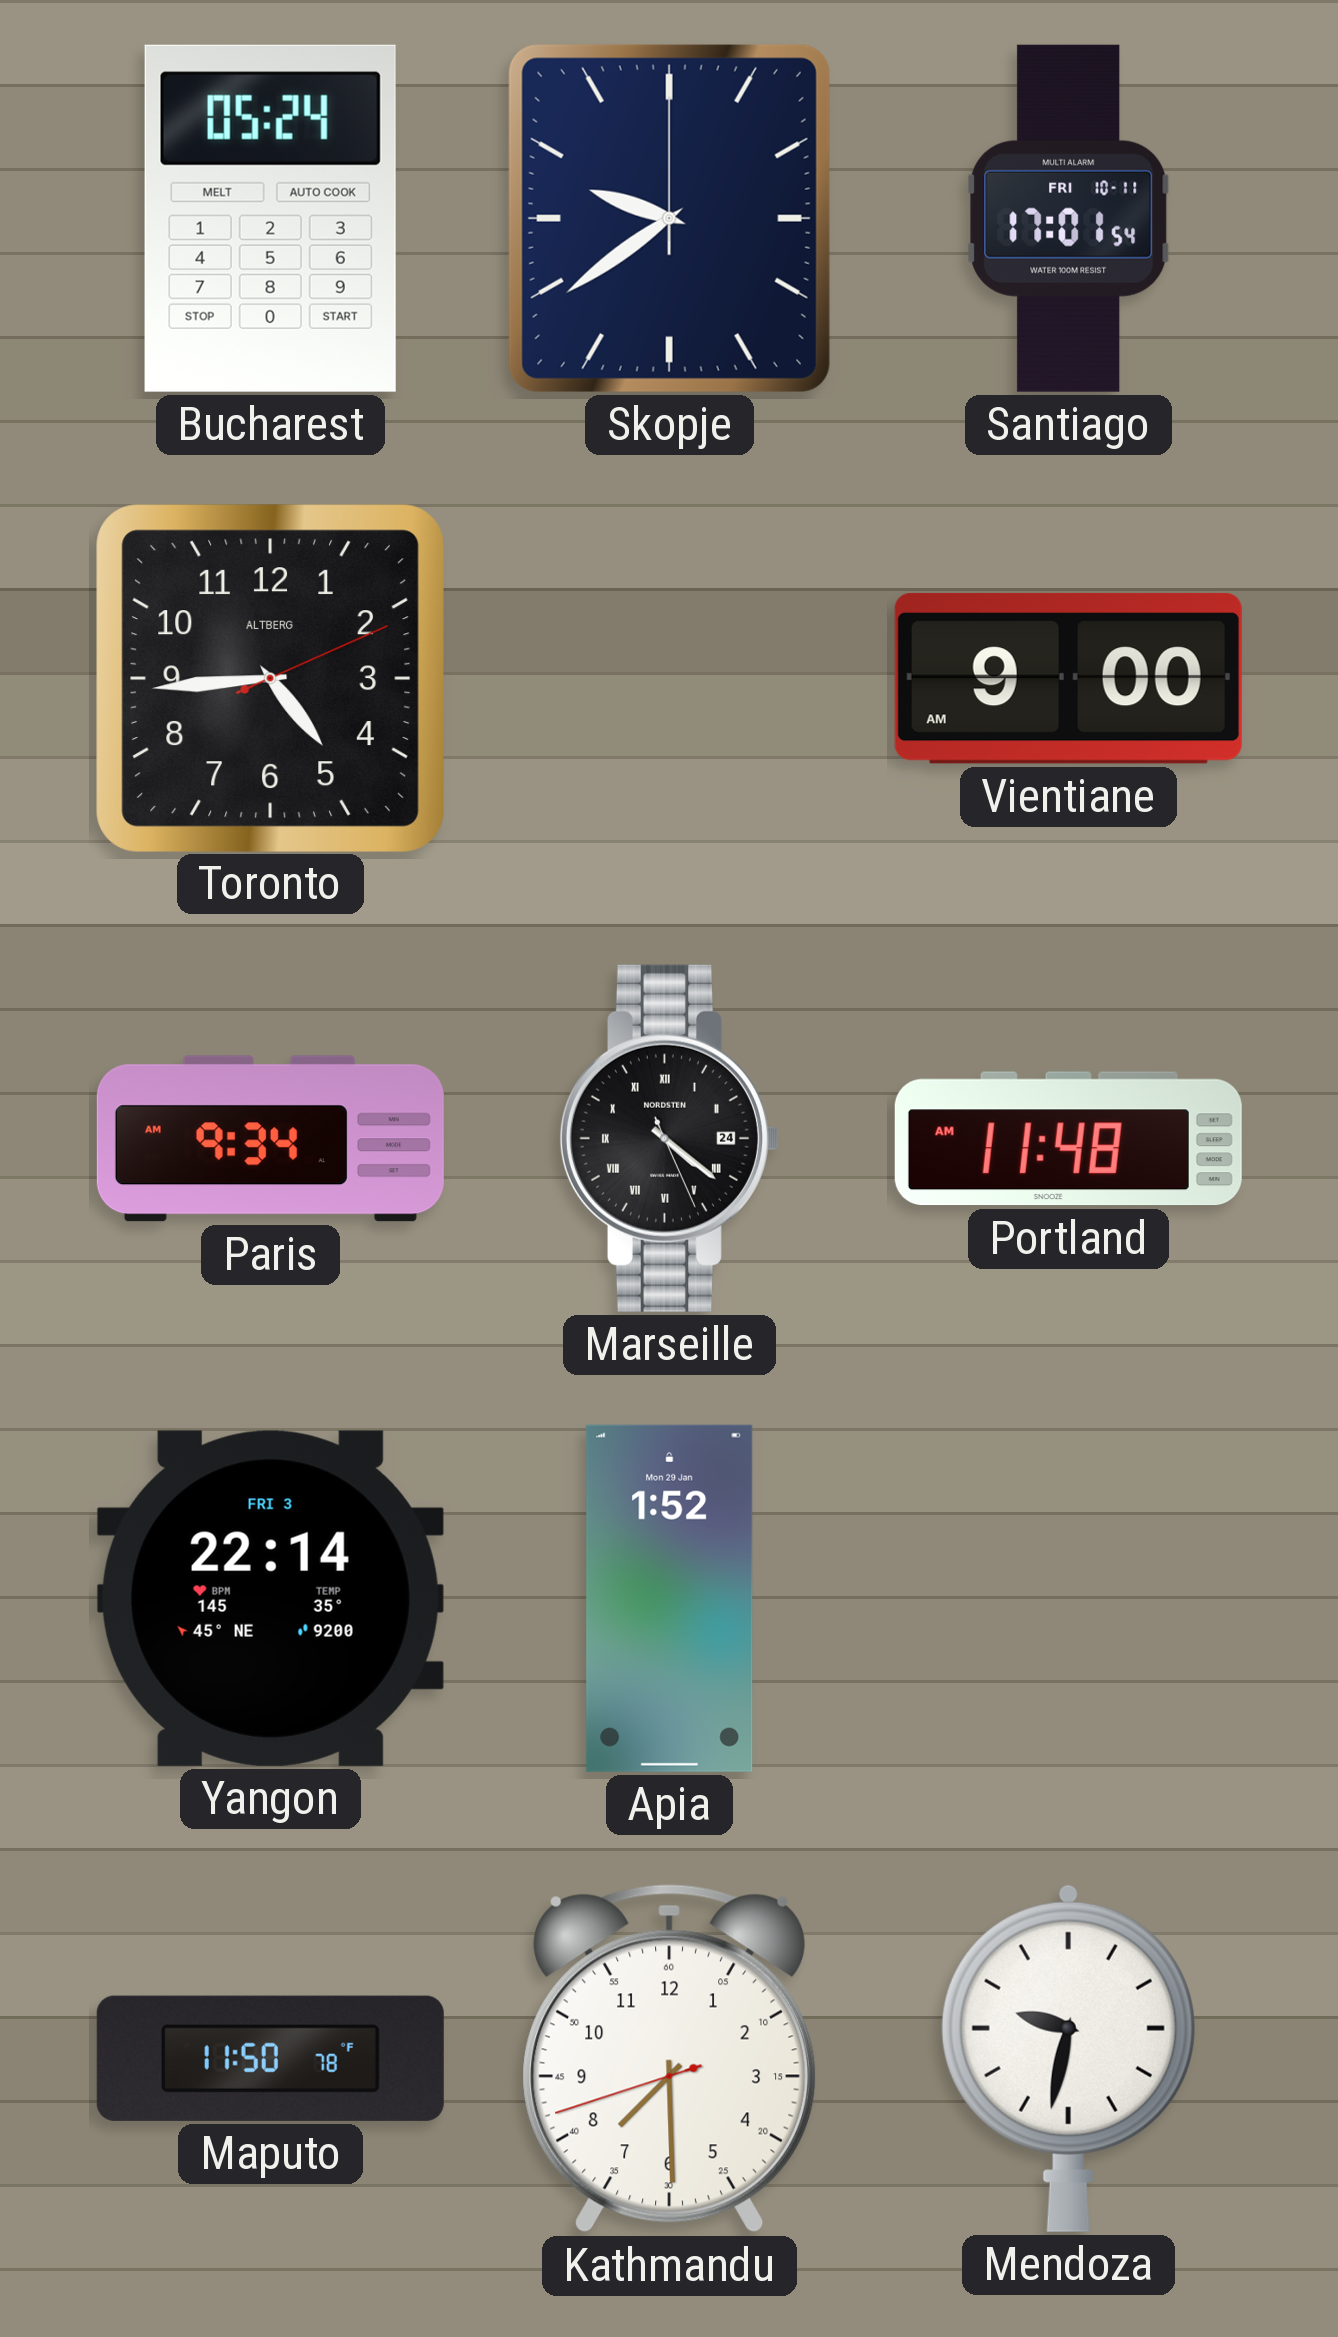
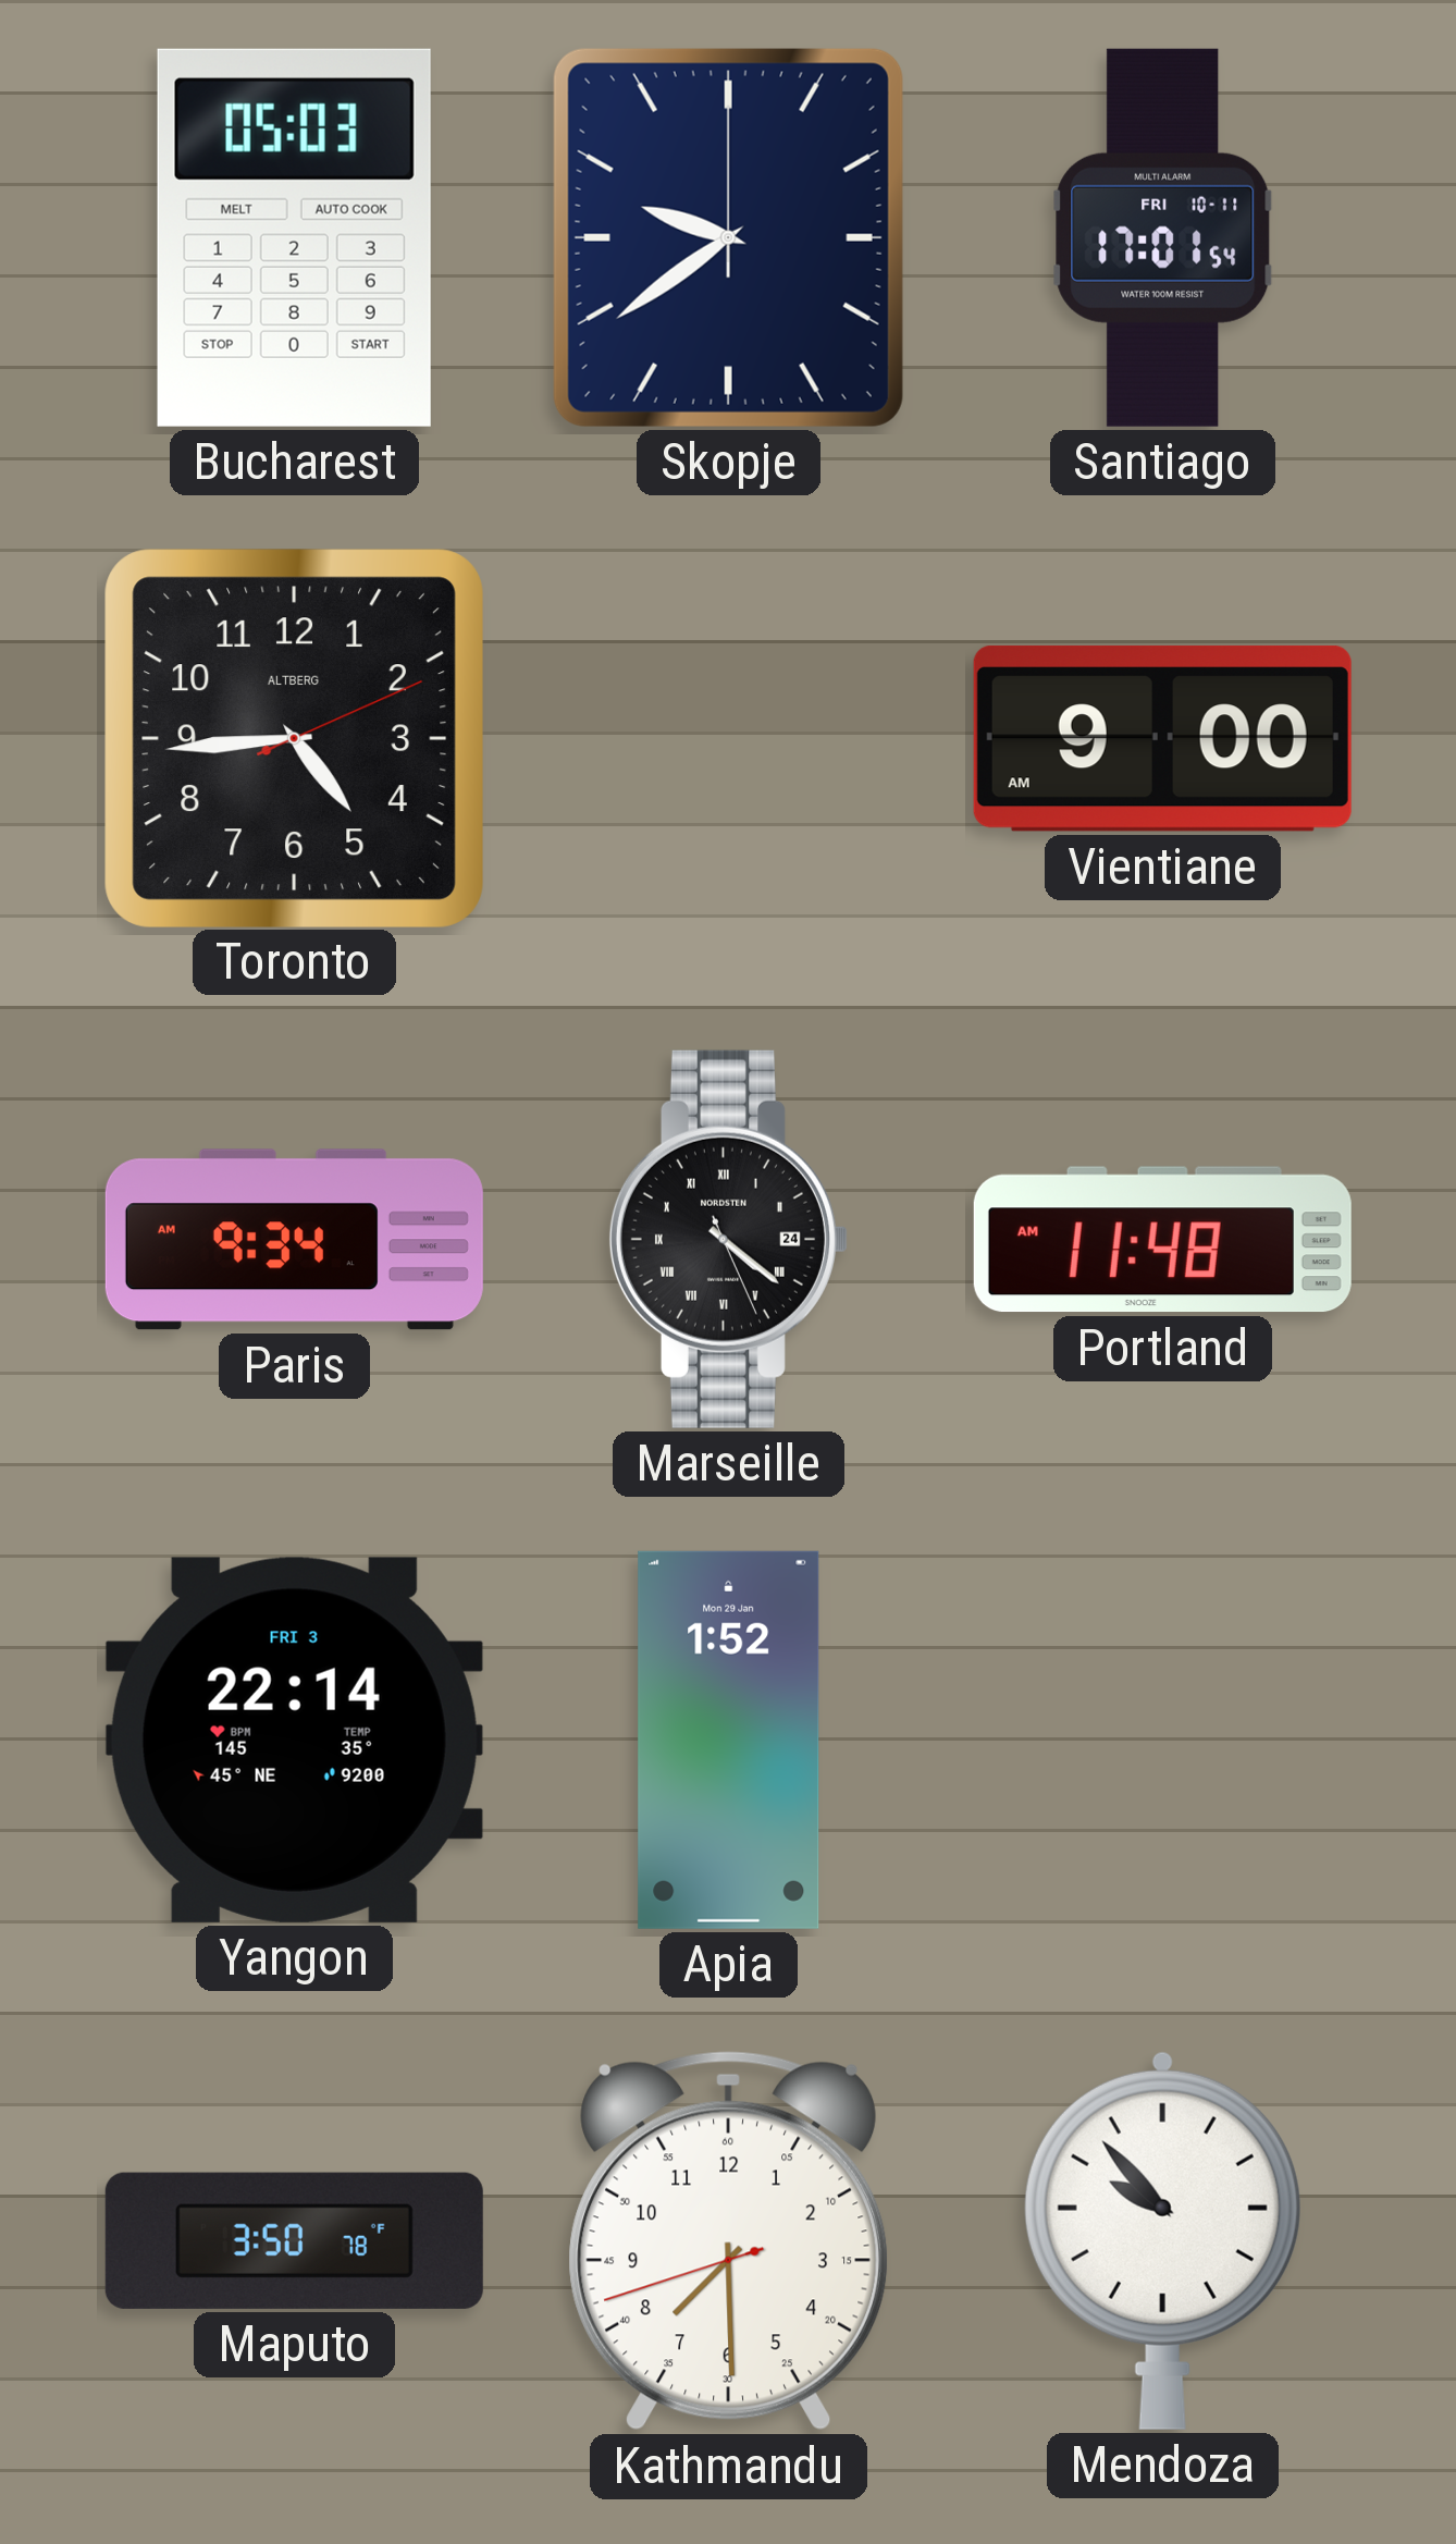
Bucharest: 05:24 -> 05:03
Maputo: 11:50 -> 3:50
Mendoza: 9:32 -> 9:53
